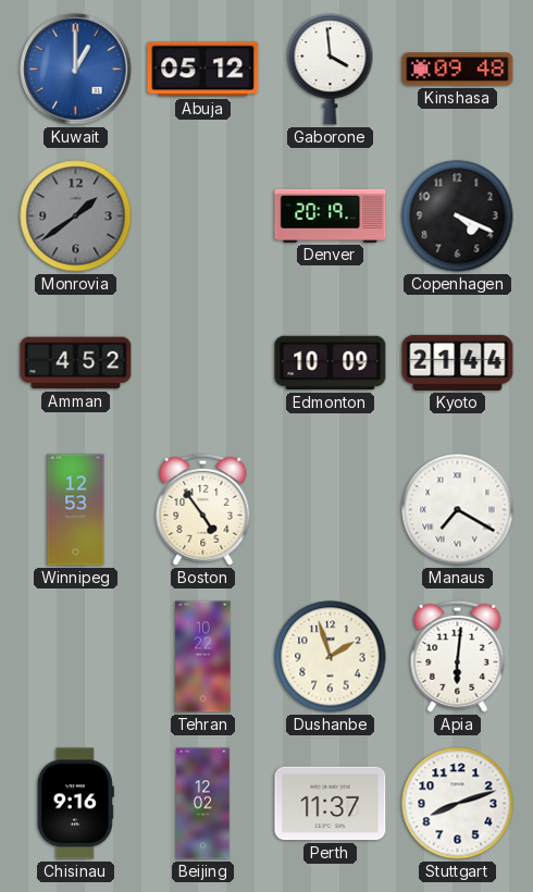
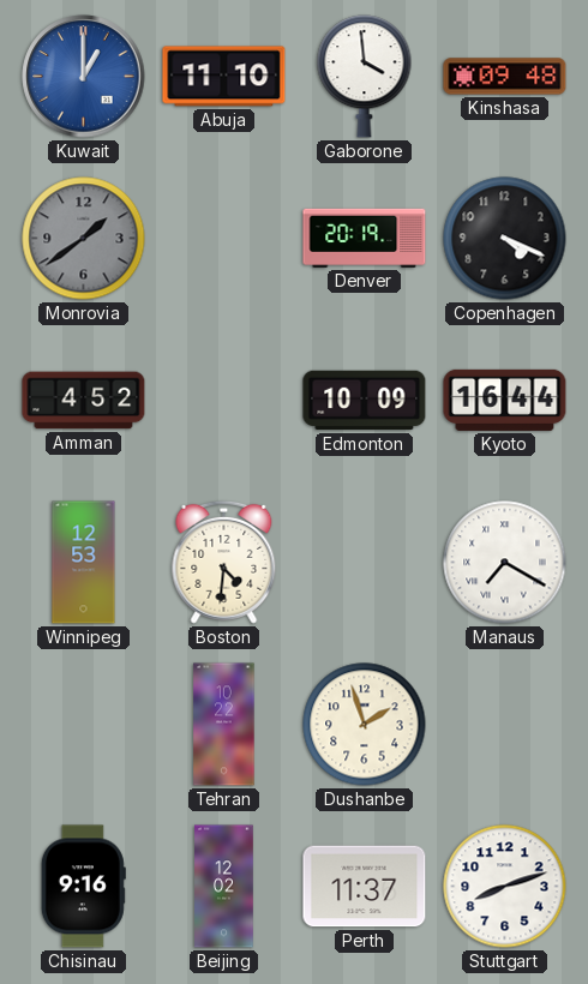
Abuja: 05:12 -> 11:10
Kyoto: 21:44 -> 16:44
Boston: 4:54 -> 4:31
Apia: 6:01 -> none
